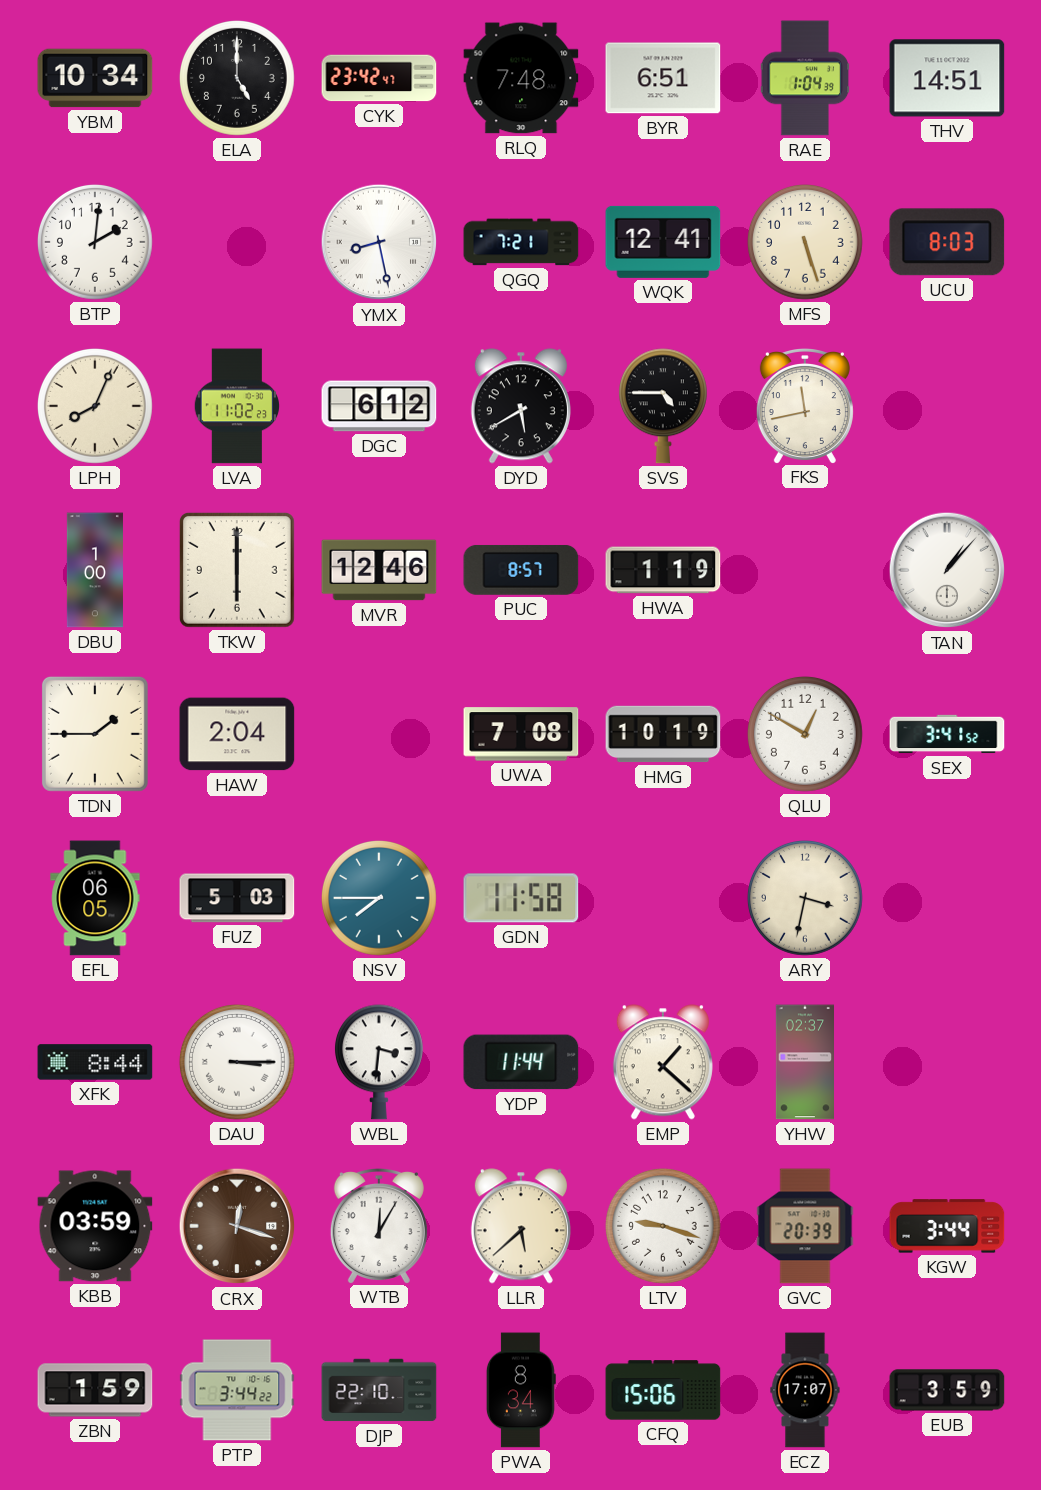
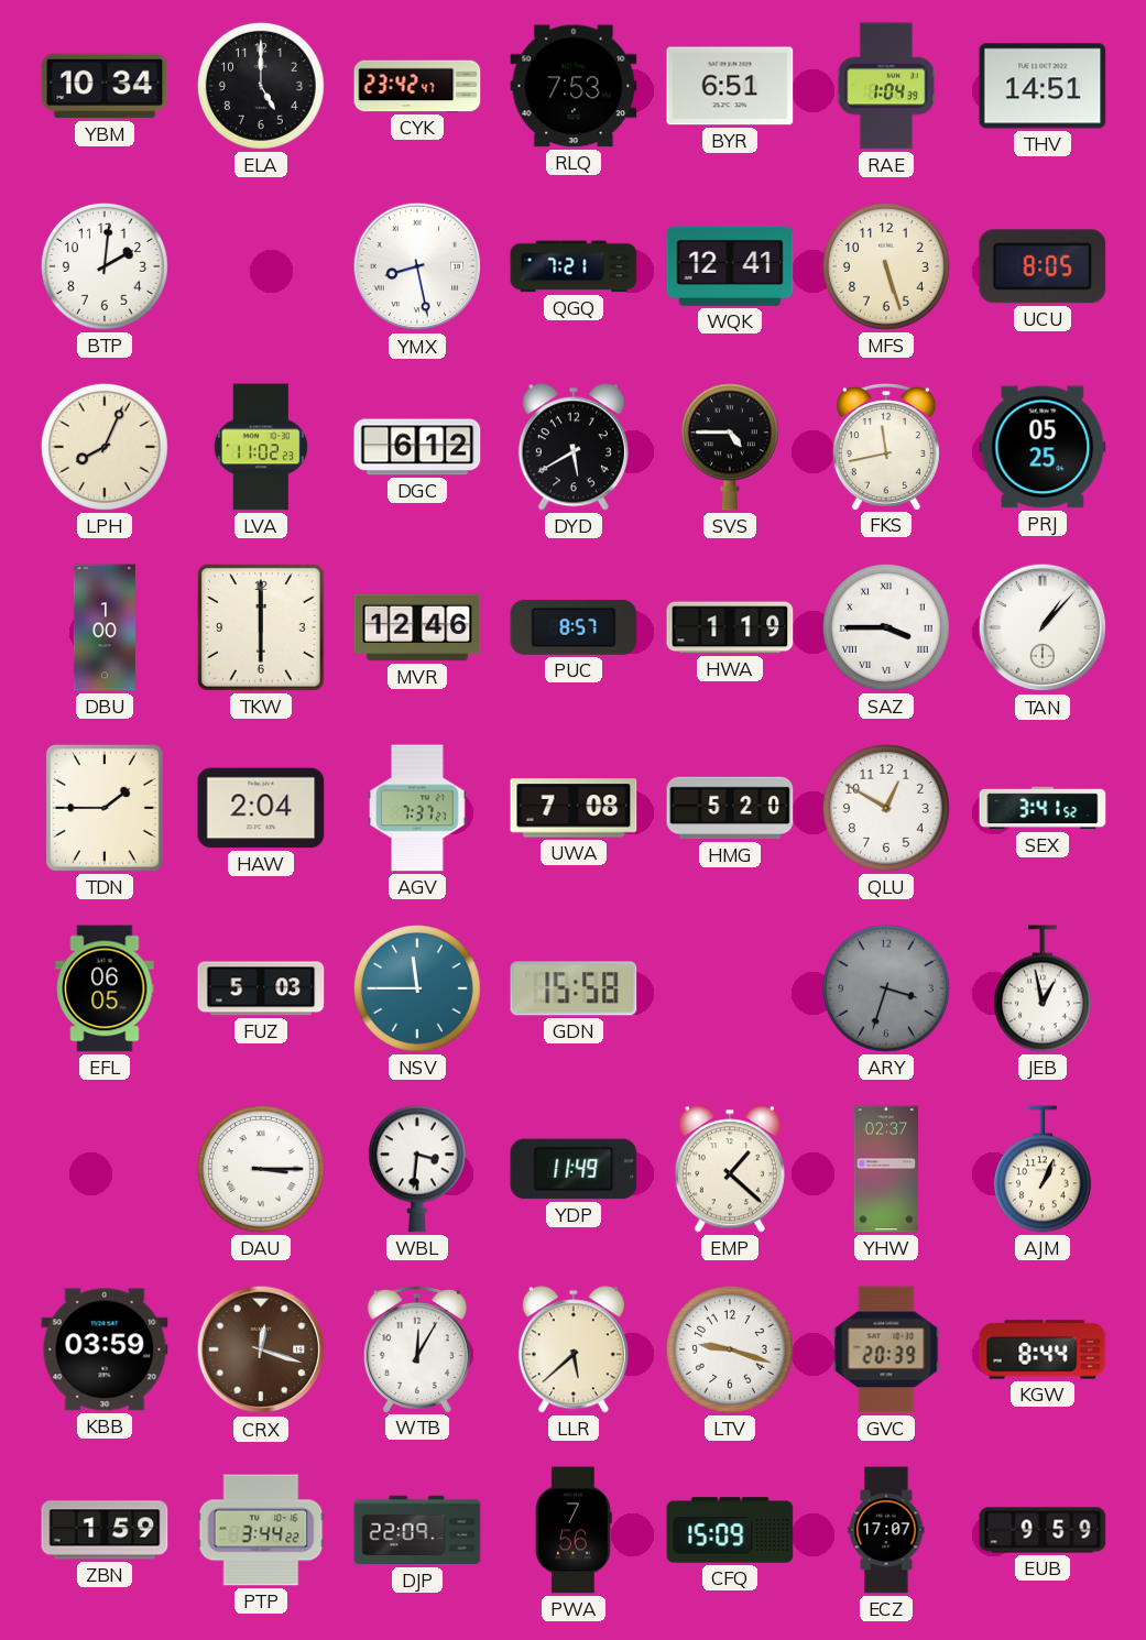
RLQ: 7:48 -> 7:53
UCU: 8:03 -> 8:05
PRJ: none -> 05:25
SAZ: none -> 3:45
AGV: none -> 7:37
HMG: 10:19 -> 5:20
NSV: 7:45 -> 11:45
GDN: 11:58 -> 15:58
ARY: 3:32 -> 3:33
ARY dial: cream -> grey
JEB: none -> 12:58
XFK: 8:44 -> none
YDP: 11:44 -> 11:49
AJM: none -> 1:04
KGW: 3:44 -> 8:44
DJP: 22:10 -> 22:09
PWA: 8:34 -> 7:56
CFQ: 15:06 -> 15:09
EUB: 3:59 -> 9:59
